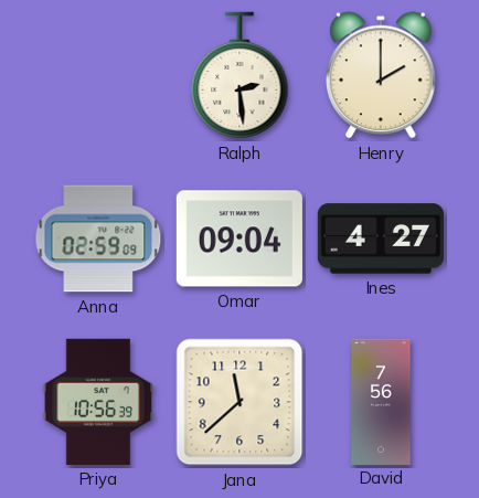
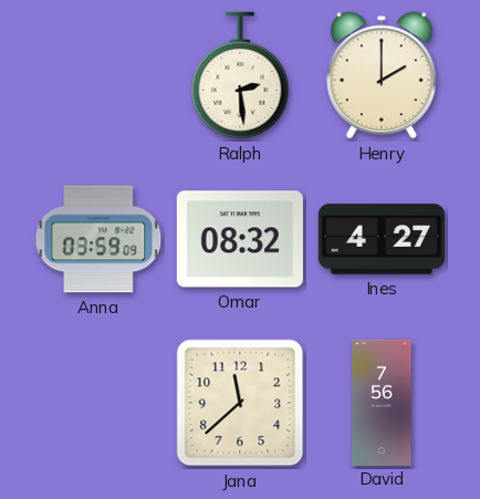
Anna: 02:59 -> 03:59
Omar: 09:04 -> 08:32
Priya: 10:56 -> none
